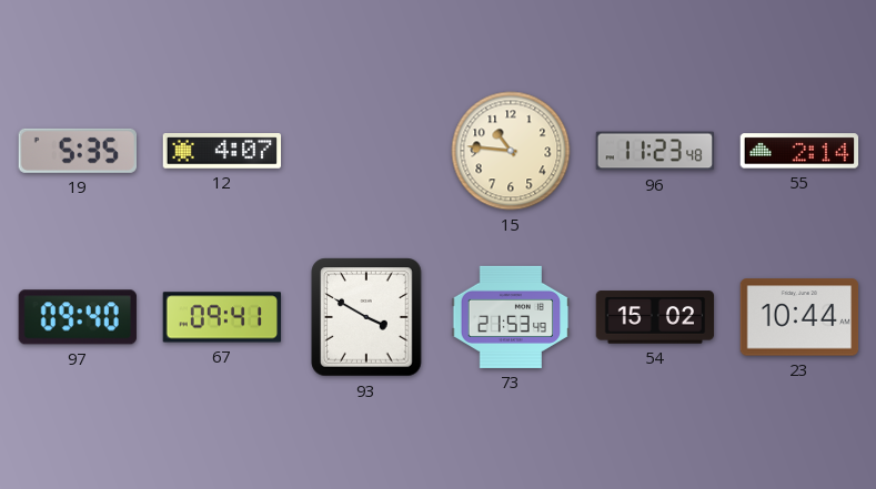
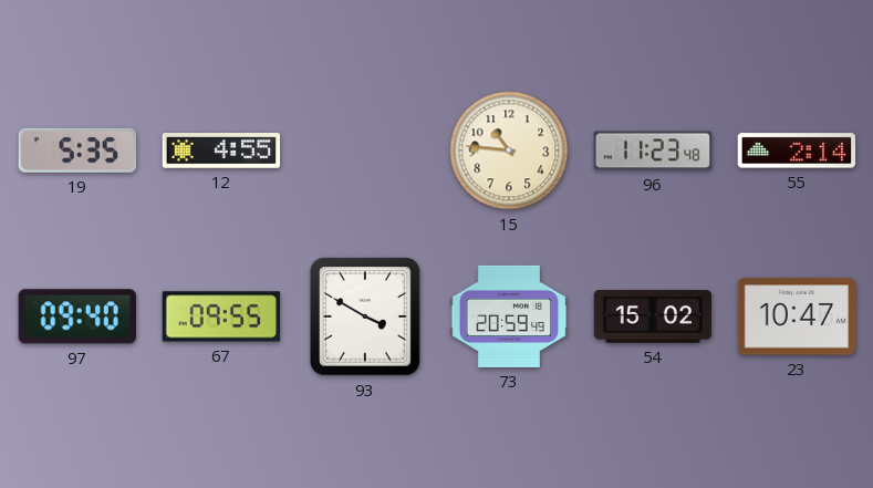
12: 4:07 -> 4:55
67: 09:41 -> 09:55
73: 21:53 -> 20:59
23: 10:44 -> 10:47
